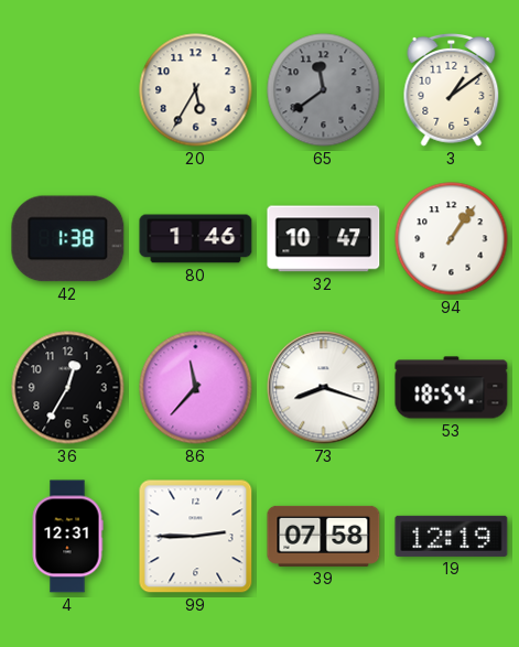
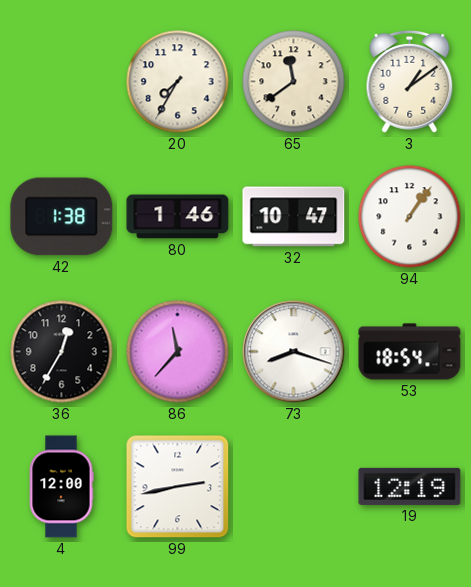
20: 5:35 -> 7:35
65 dial: grey -> cream
4: 12:31 -> 12:00
99: 2:45 -> 2:43
39: 07:58 -> none
